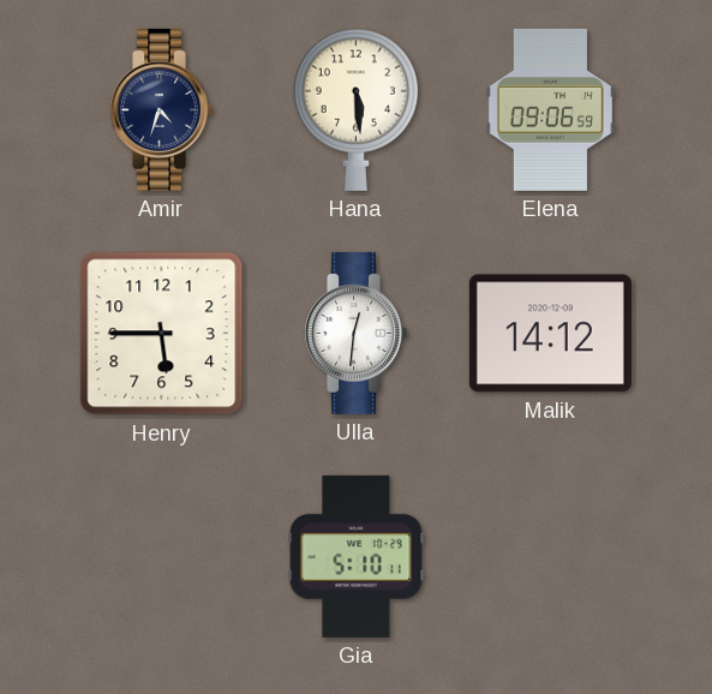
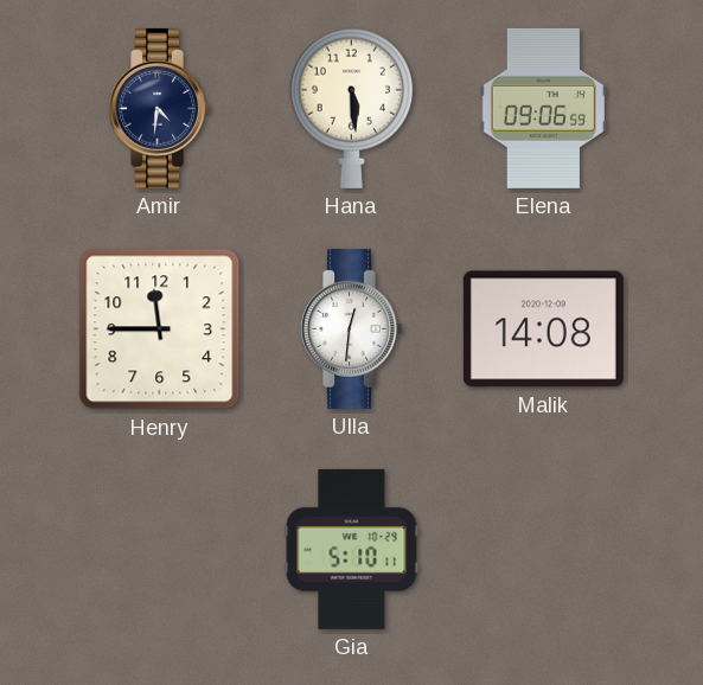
Amir: 4:33 -> 4:31
Henry: 5:45 -> 11:45
Malik: 14:12 -> 14:08
